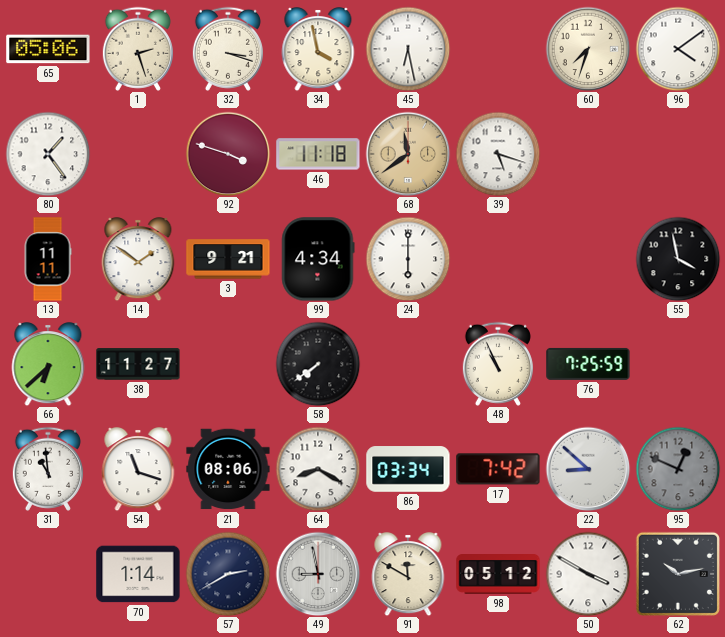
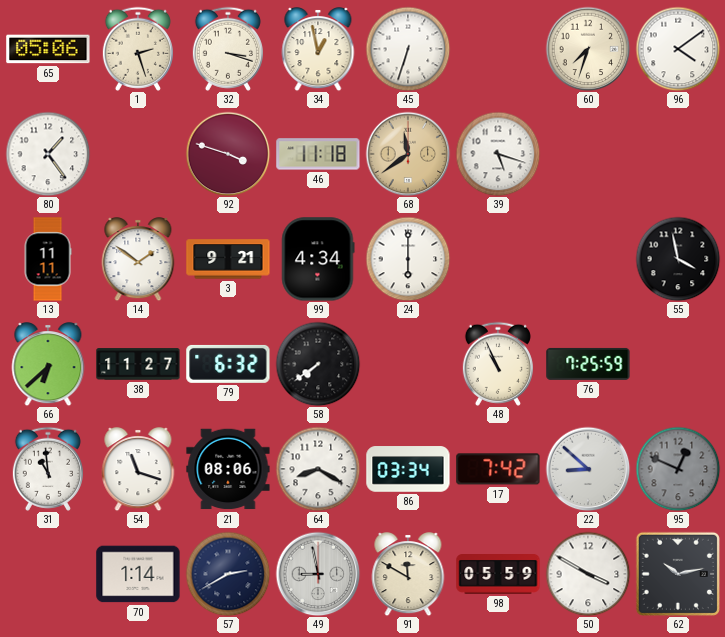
34: 3:58 -> 12:58
45: 6:28 -> 6:33
79: none -> 6:32
98: 05:12 -> 05:59
